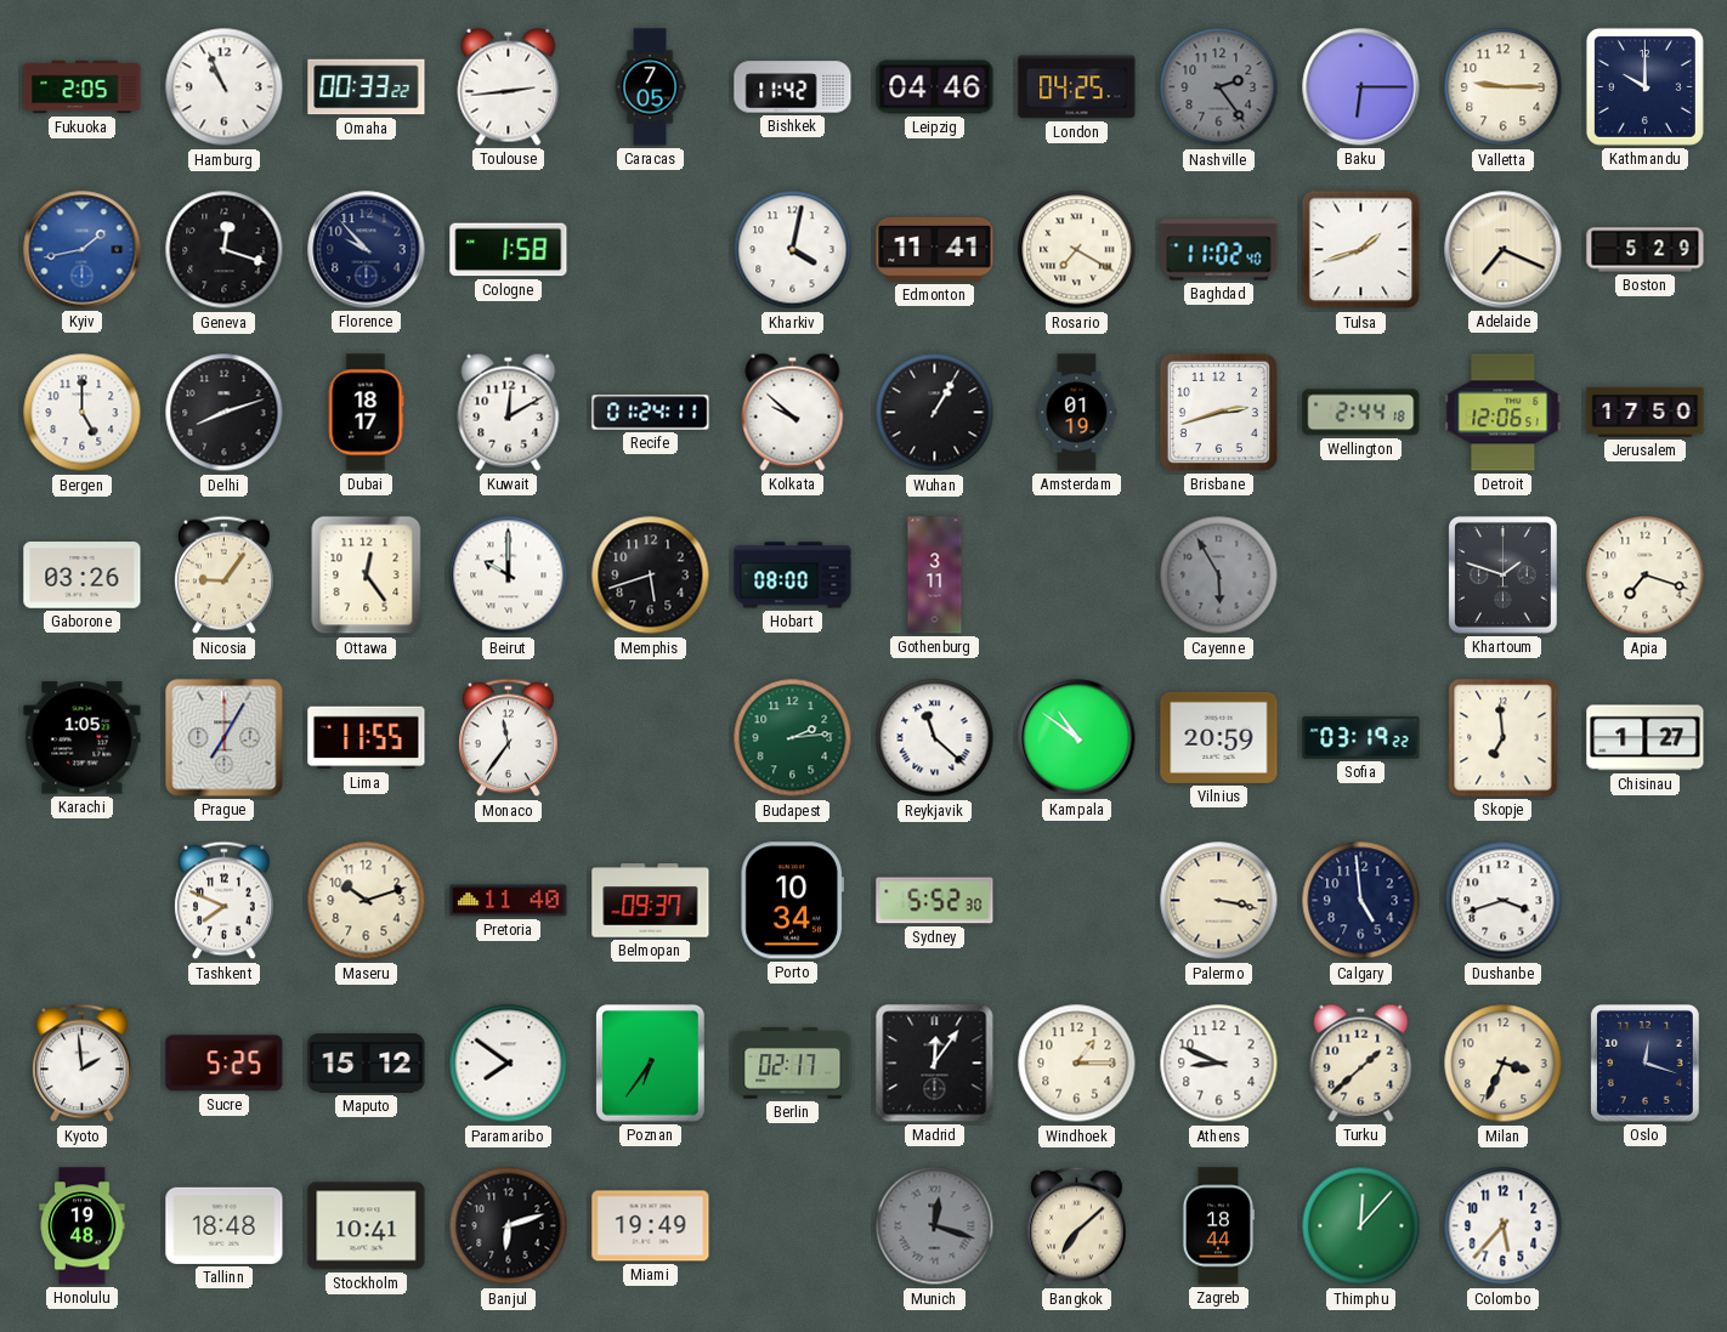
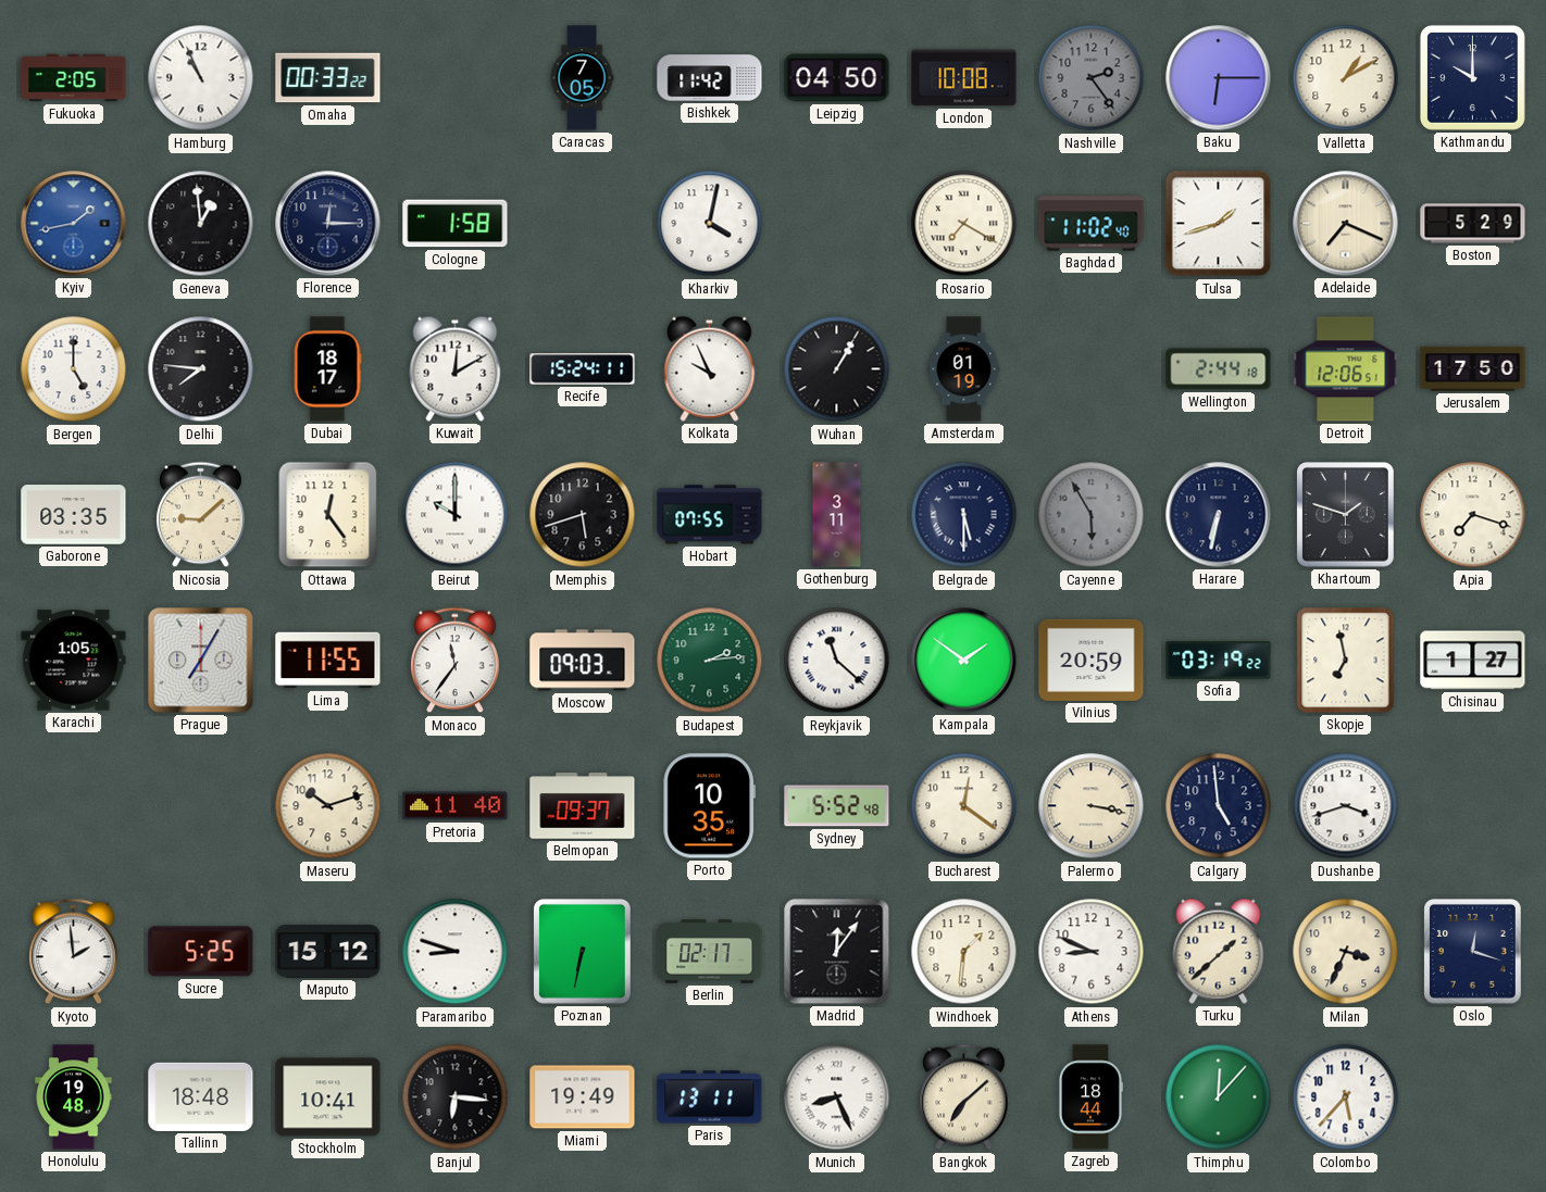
Toulouse: 2:44 -> none
Leipzig: 04:46 -> 04:50
London: 04:25 -> 10:08
Valletta: 9:15 -> 1:10
Geneva: 12:18 -> 12:59
Florence: 9:53 -> 12:15
Edmonton: 11:41 -> none
Delhi: 8:12 -> 7:46
Recife: 01:24 -> 15:24
Kolkata: 9:52 -> 9:56
Brisbane: 2:42 -> none
Gaborone: 03:26 -> 03:35
Nicosia: 9:06 -> 9:08
Hobart: 08:00 -> 07:55
Belgrade: none -> 5:30
Harare: none -> 6:32
Moscow: none -> 09:03
Kampala: 10:51 -> 1:51
Skopje: 6:59 -> 6:58
Tashkent: 7:49 -> none
Porto: 10:34 -> 10:35
Sydney: 5:52:30 -> 5:52:48
Bucharest: none -> 12:21
Paramaribo: 7:51 -> 8:48
Poznan: 6:36 -> 6:32
Windhoek: 1:15 -> 1:31
Banjul: 6:12 -> 6:16
Paris: none -> 13:11
Munich: 12:18 -> 8:26
Munich dial: grey -> white
